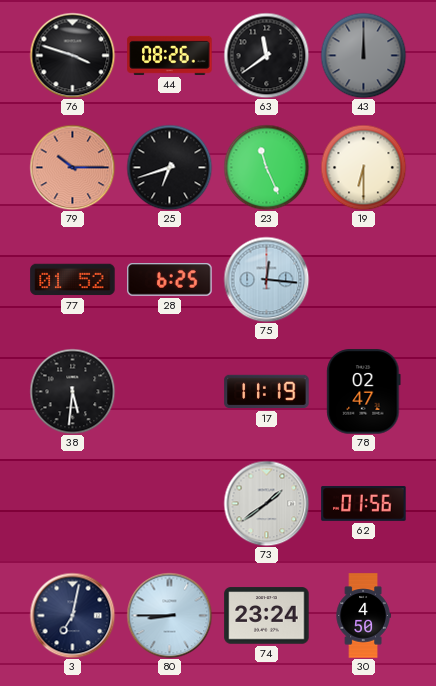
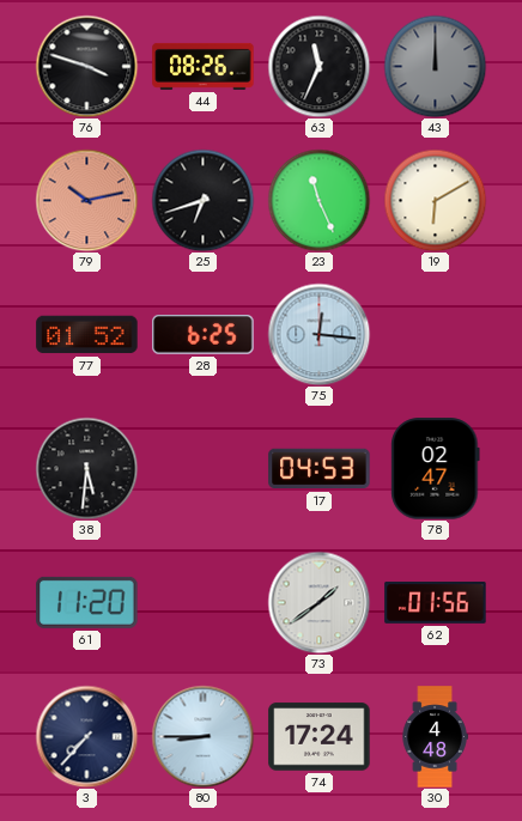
63: 11:39 -> 11:34
79: 10:15 -> 10:13
19: 6:30 -> 6:10
17: 11:19 -> 04:53
61: none -> 11:20
3: 7:02 -> 7:37
74: 23:24 -> 17:24
30: 4:50 -> 4:48
